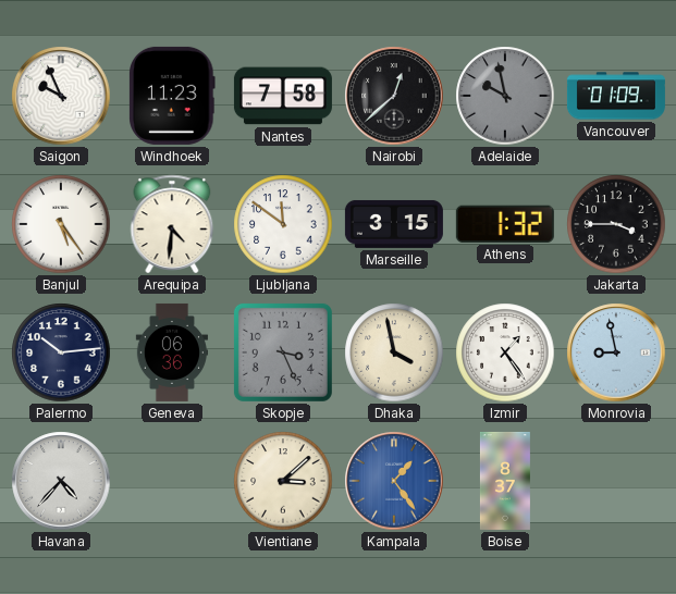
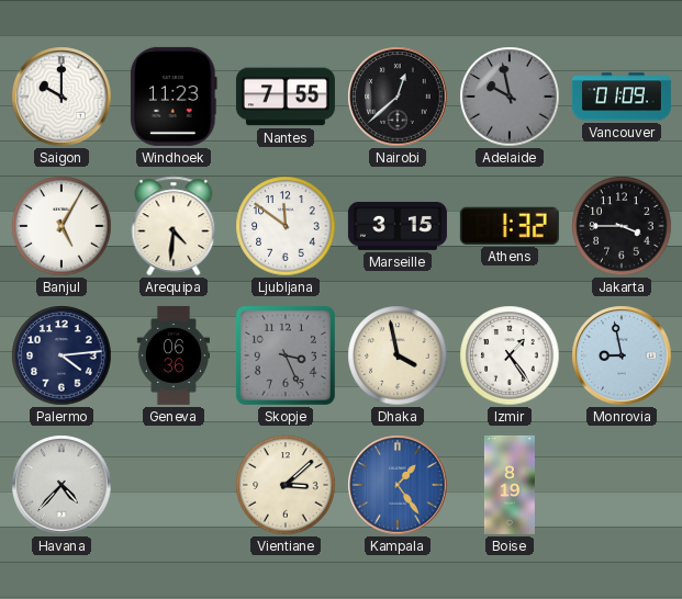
Saigon: 9:56 -> 10:00
Nantes: 7:58 -> 7:55
Banjul: 5:24 -> 5:05
Palermo: 10:14 -> 4:14
Boise: 8:37 -> 8:19
